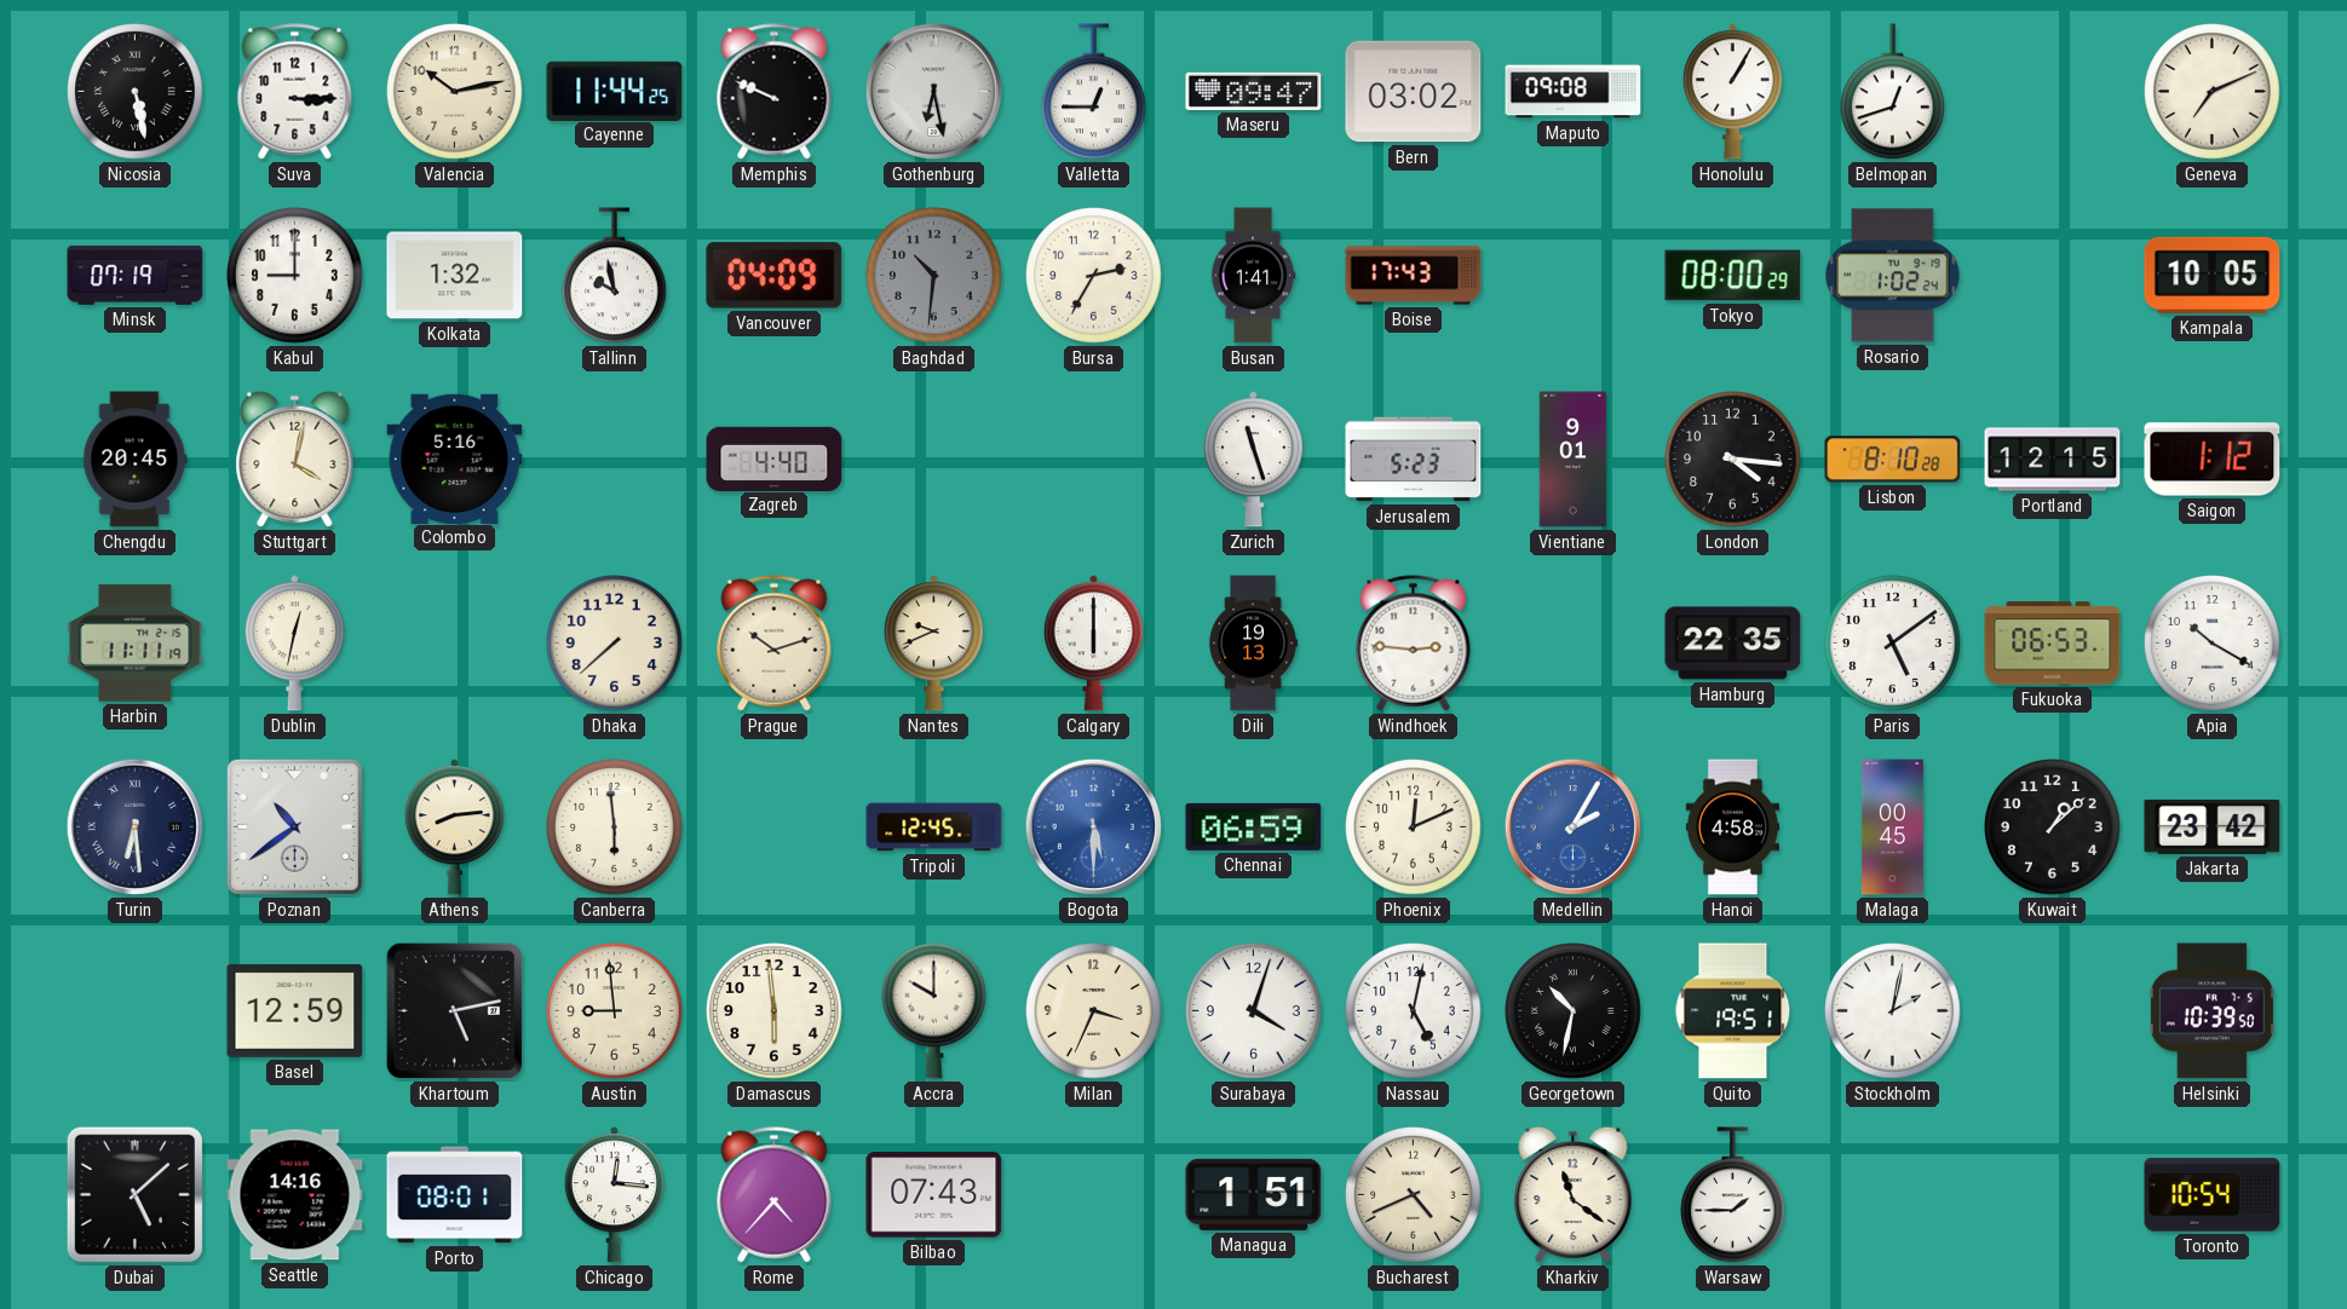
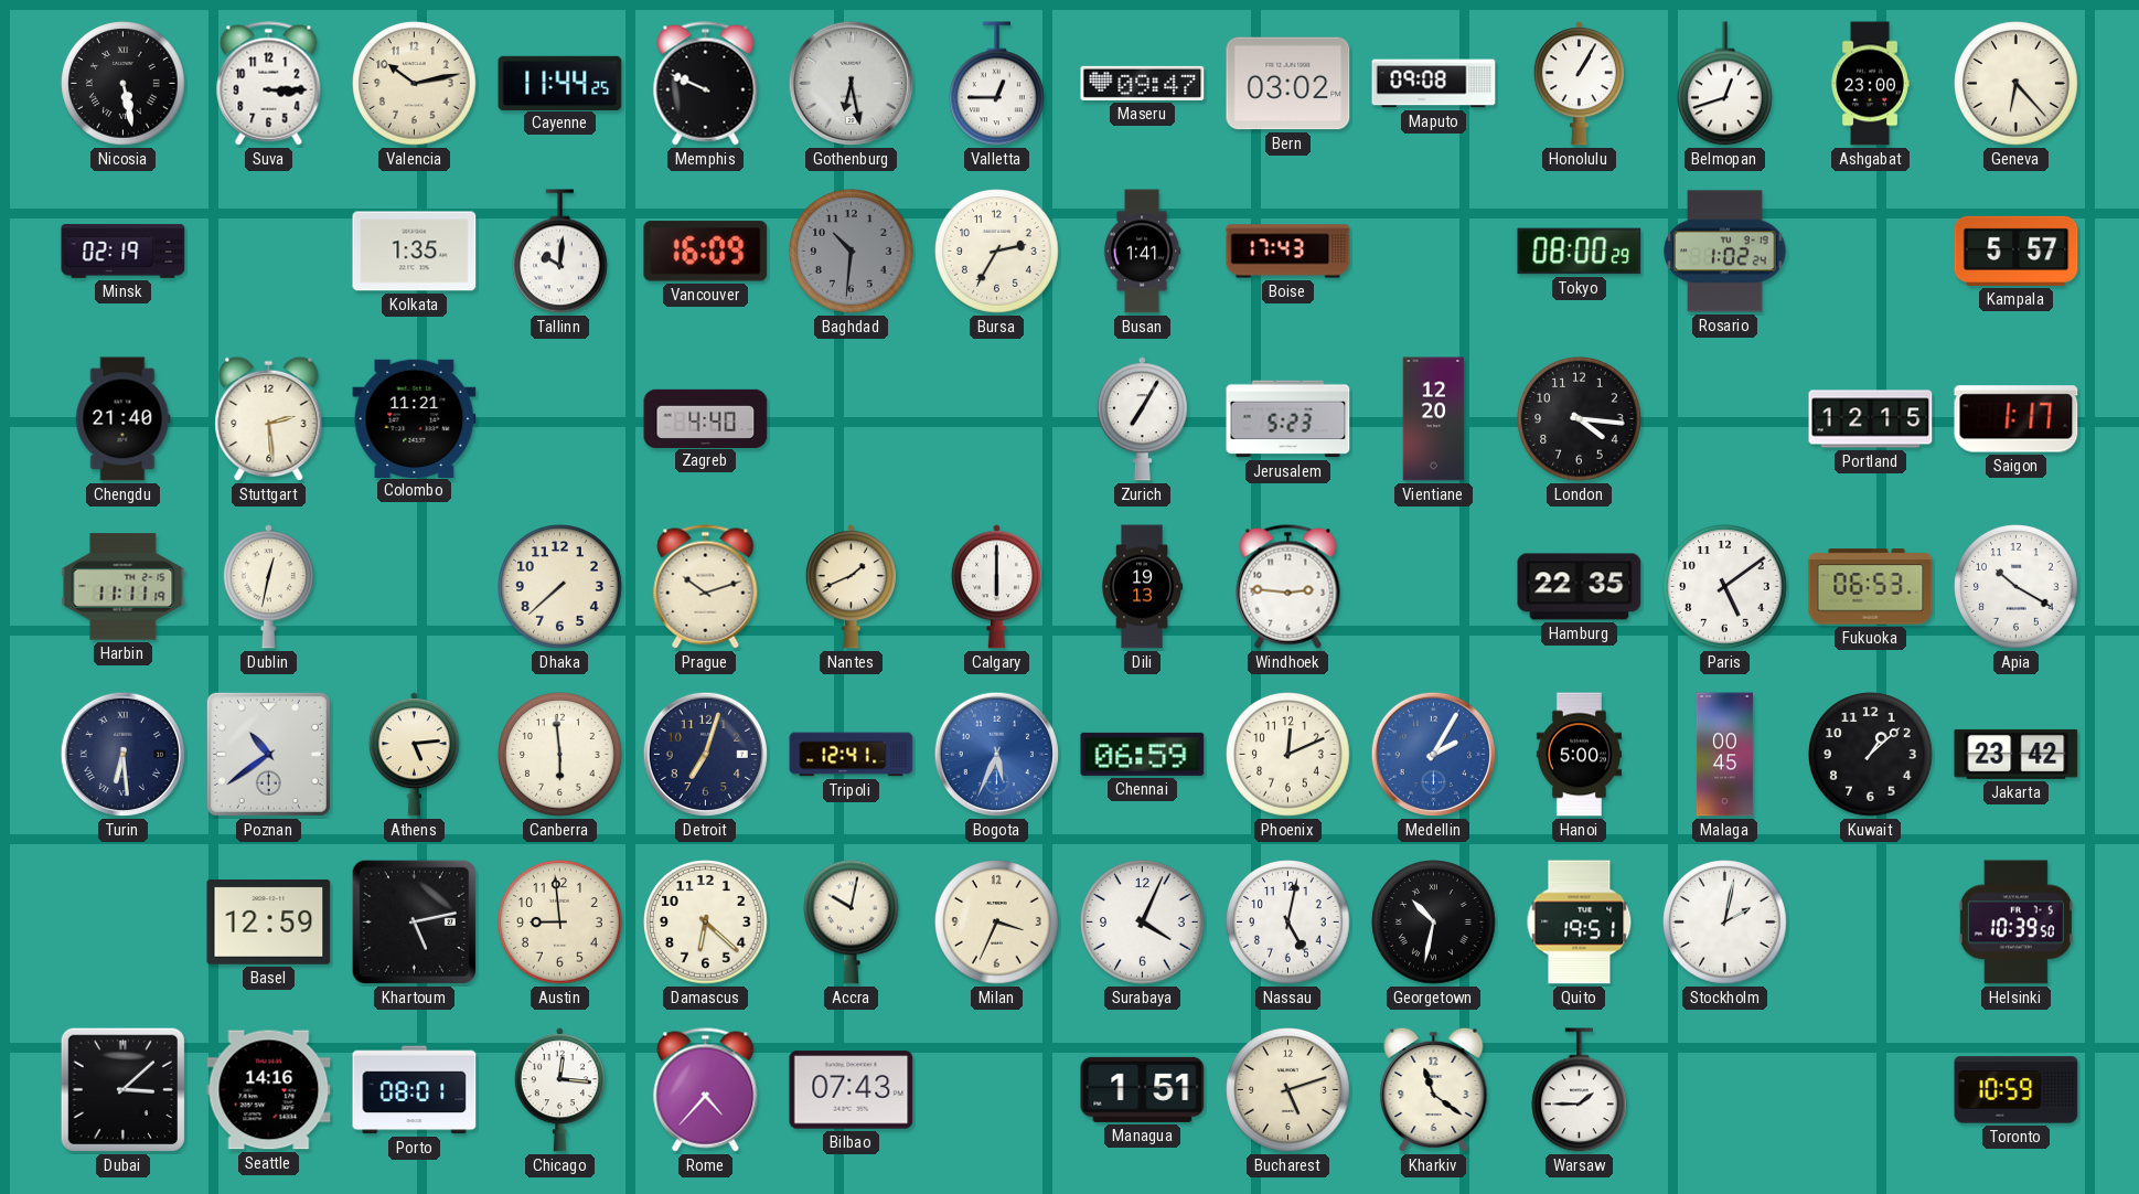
Ashgabat: none -> 23:00
Geneva: 7:11 -> 6:23
Minsk: 07:19 -> 02:19
Kabul: 9:00 -> none
Kolkata: 1:32 -> 1:35
Tallinn: 9:58 -> 10:01
Vancouver: 04:09 -> 16:09
Kampala: 10:05 -> 5:57
Chengdu: 20:45 -> 21:40
Stuttgart: 4:02 -> 2:29
Colombo: 5:16 -> 11:21
Zurich: 11:27 -> 7:05
Vientiane: 9:01 -> 12:20
Lisbon: 8:10 -> none
Saigon: 1:12 -> 1:17
Nantes: 9:41 -> 1:41
Athens: 8:14 -> 5:14
Detroit: none -> 7:03
Tripoli: 12:45 -> 12:41
Bogota: 5:30 -> 5:34
Hanoi: 4:58 -> 5:00
Damascus: 5:59 -> 6:22
Accra: 10:00 -> 10:02
Surabaya: 4:03 -> 4:04
Dubai: 5:08 -> 3:08
Bucharest: 4:41 -> 5:12
Toronto: 10:54 -> 10:59
